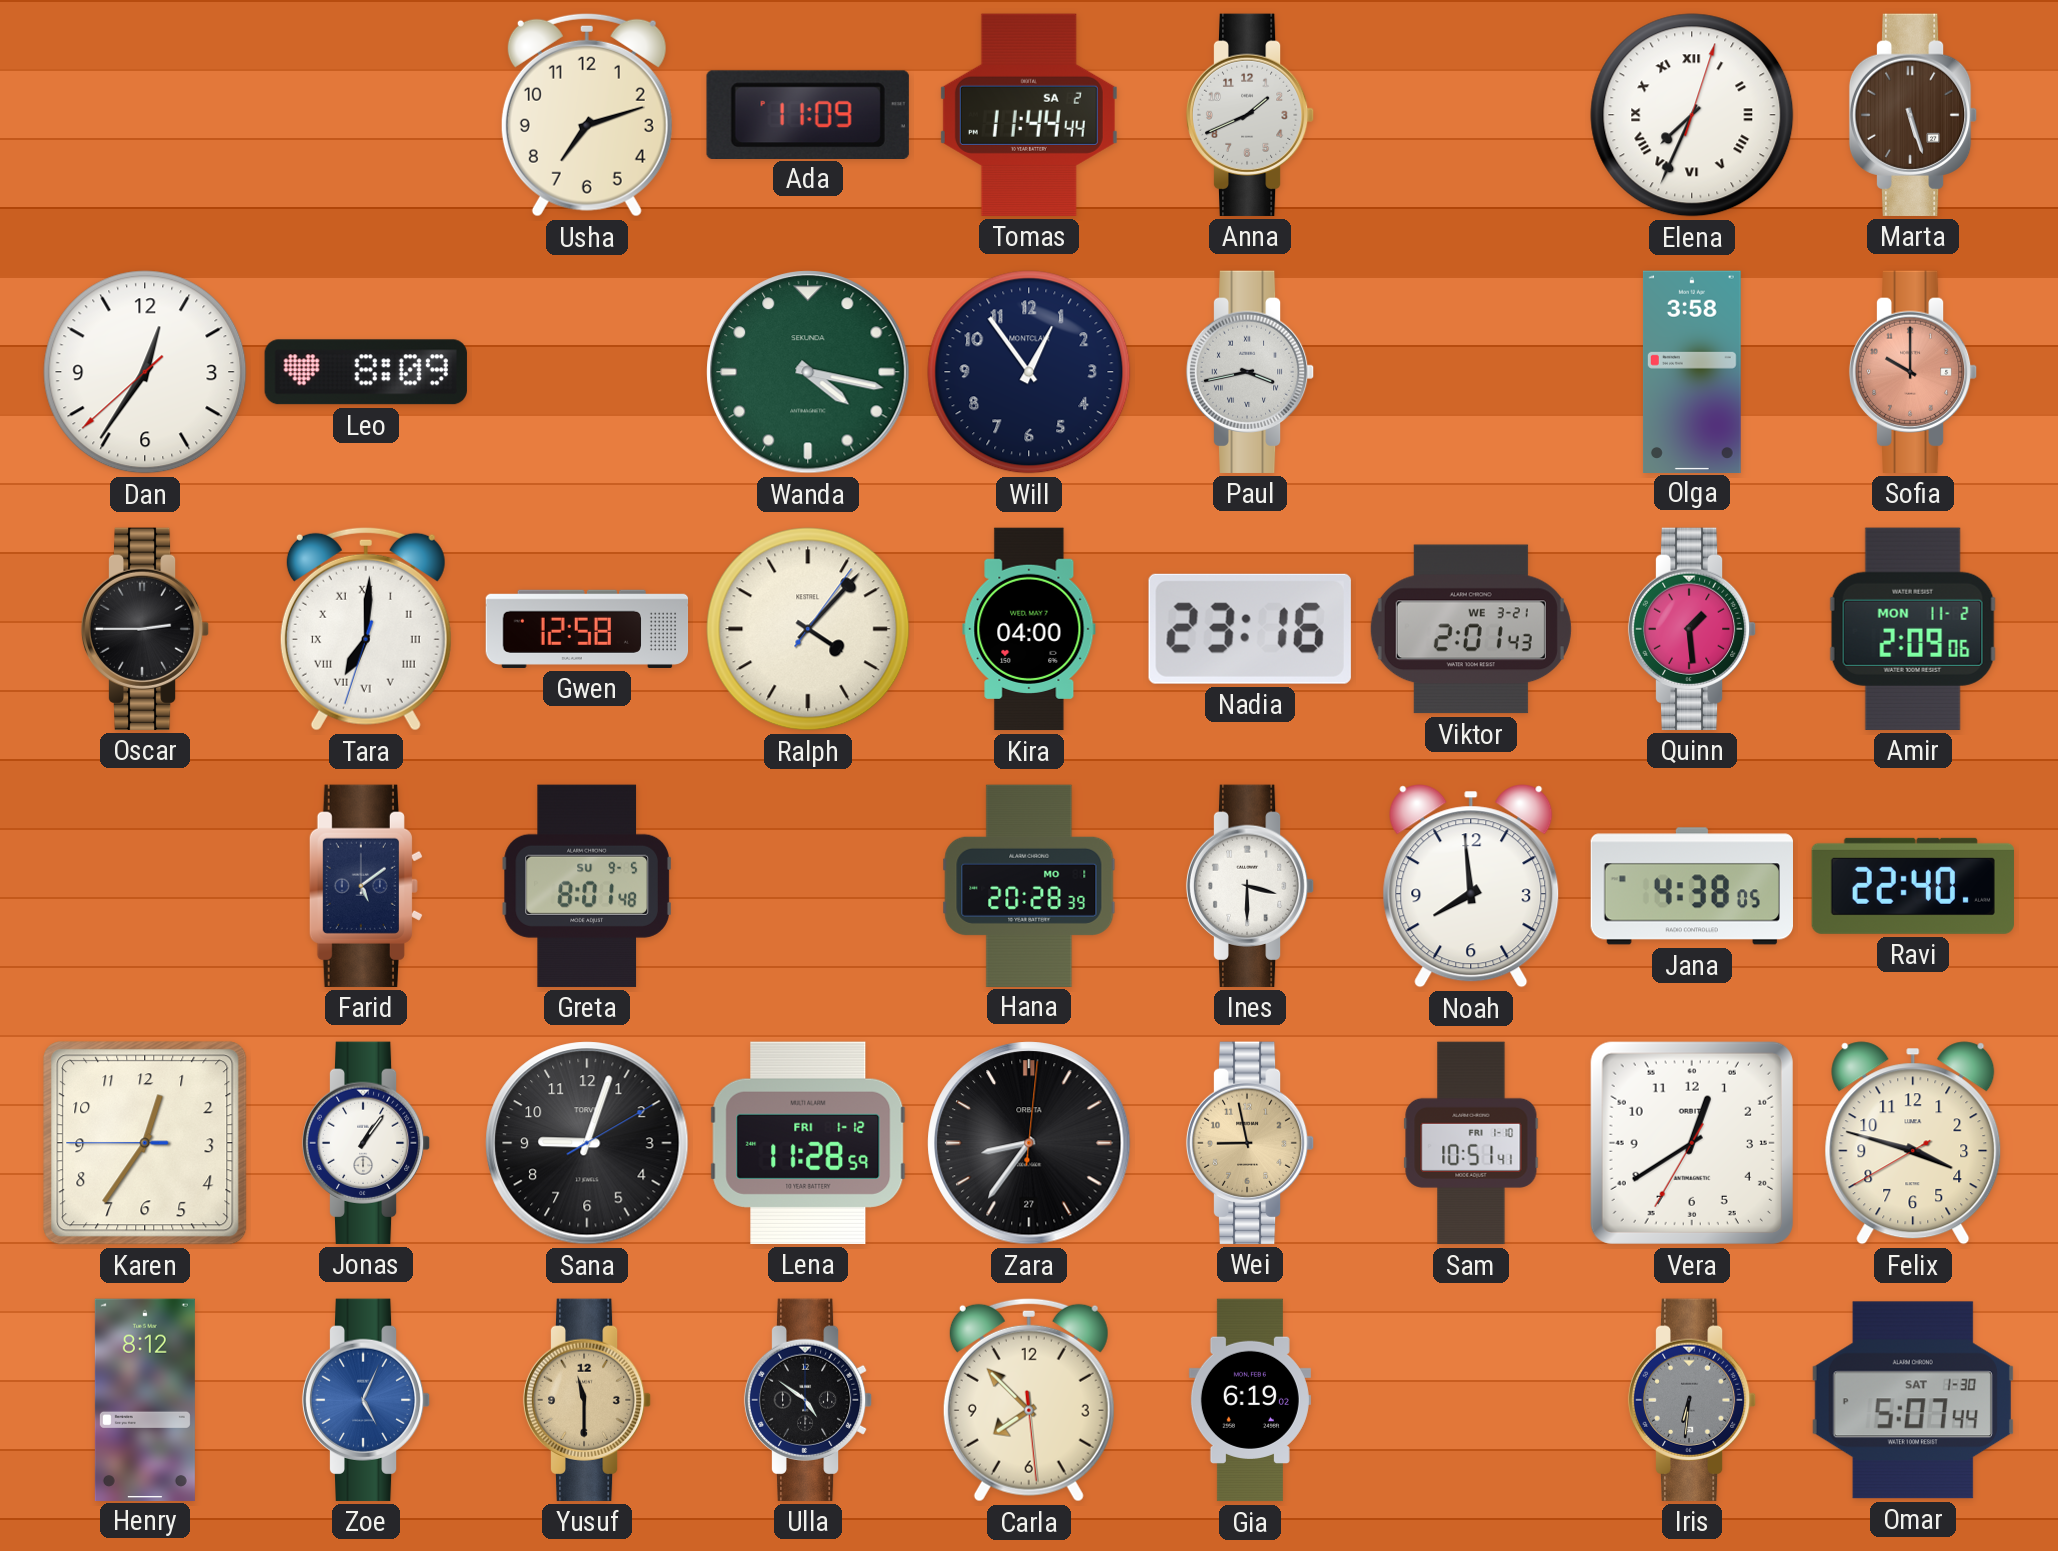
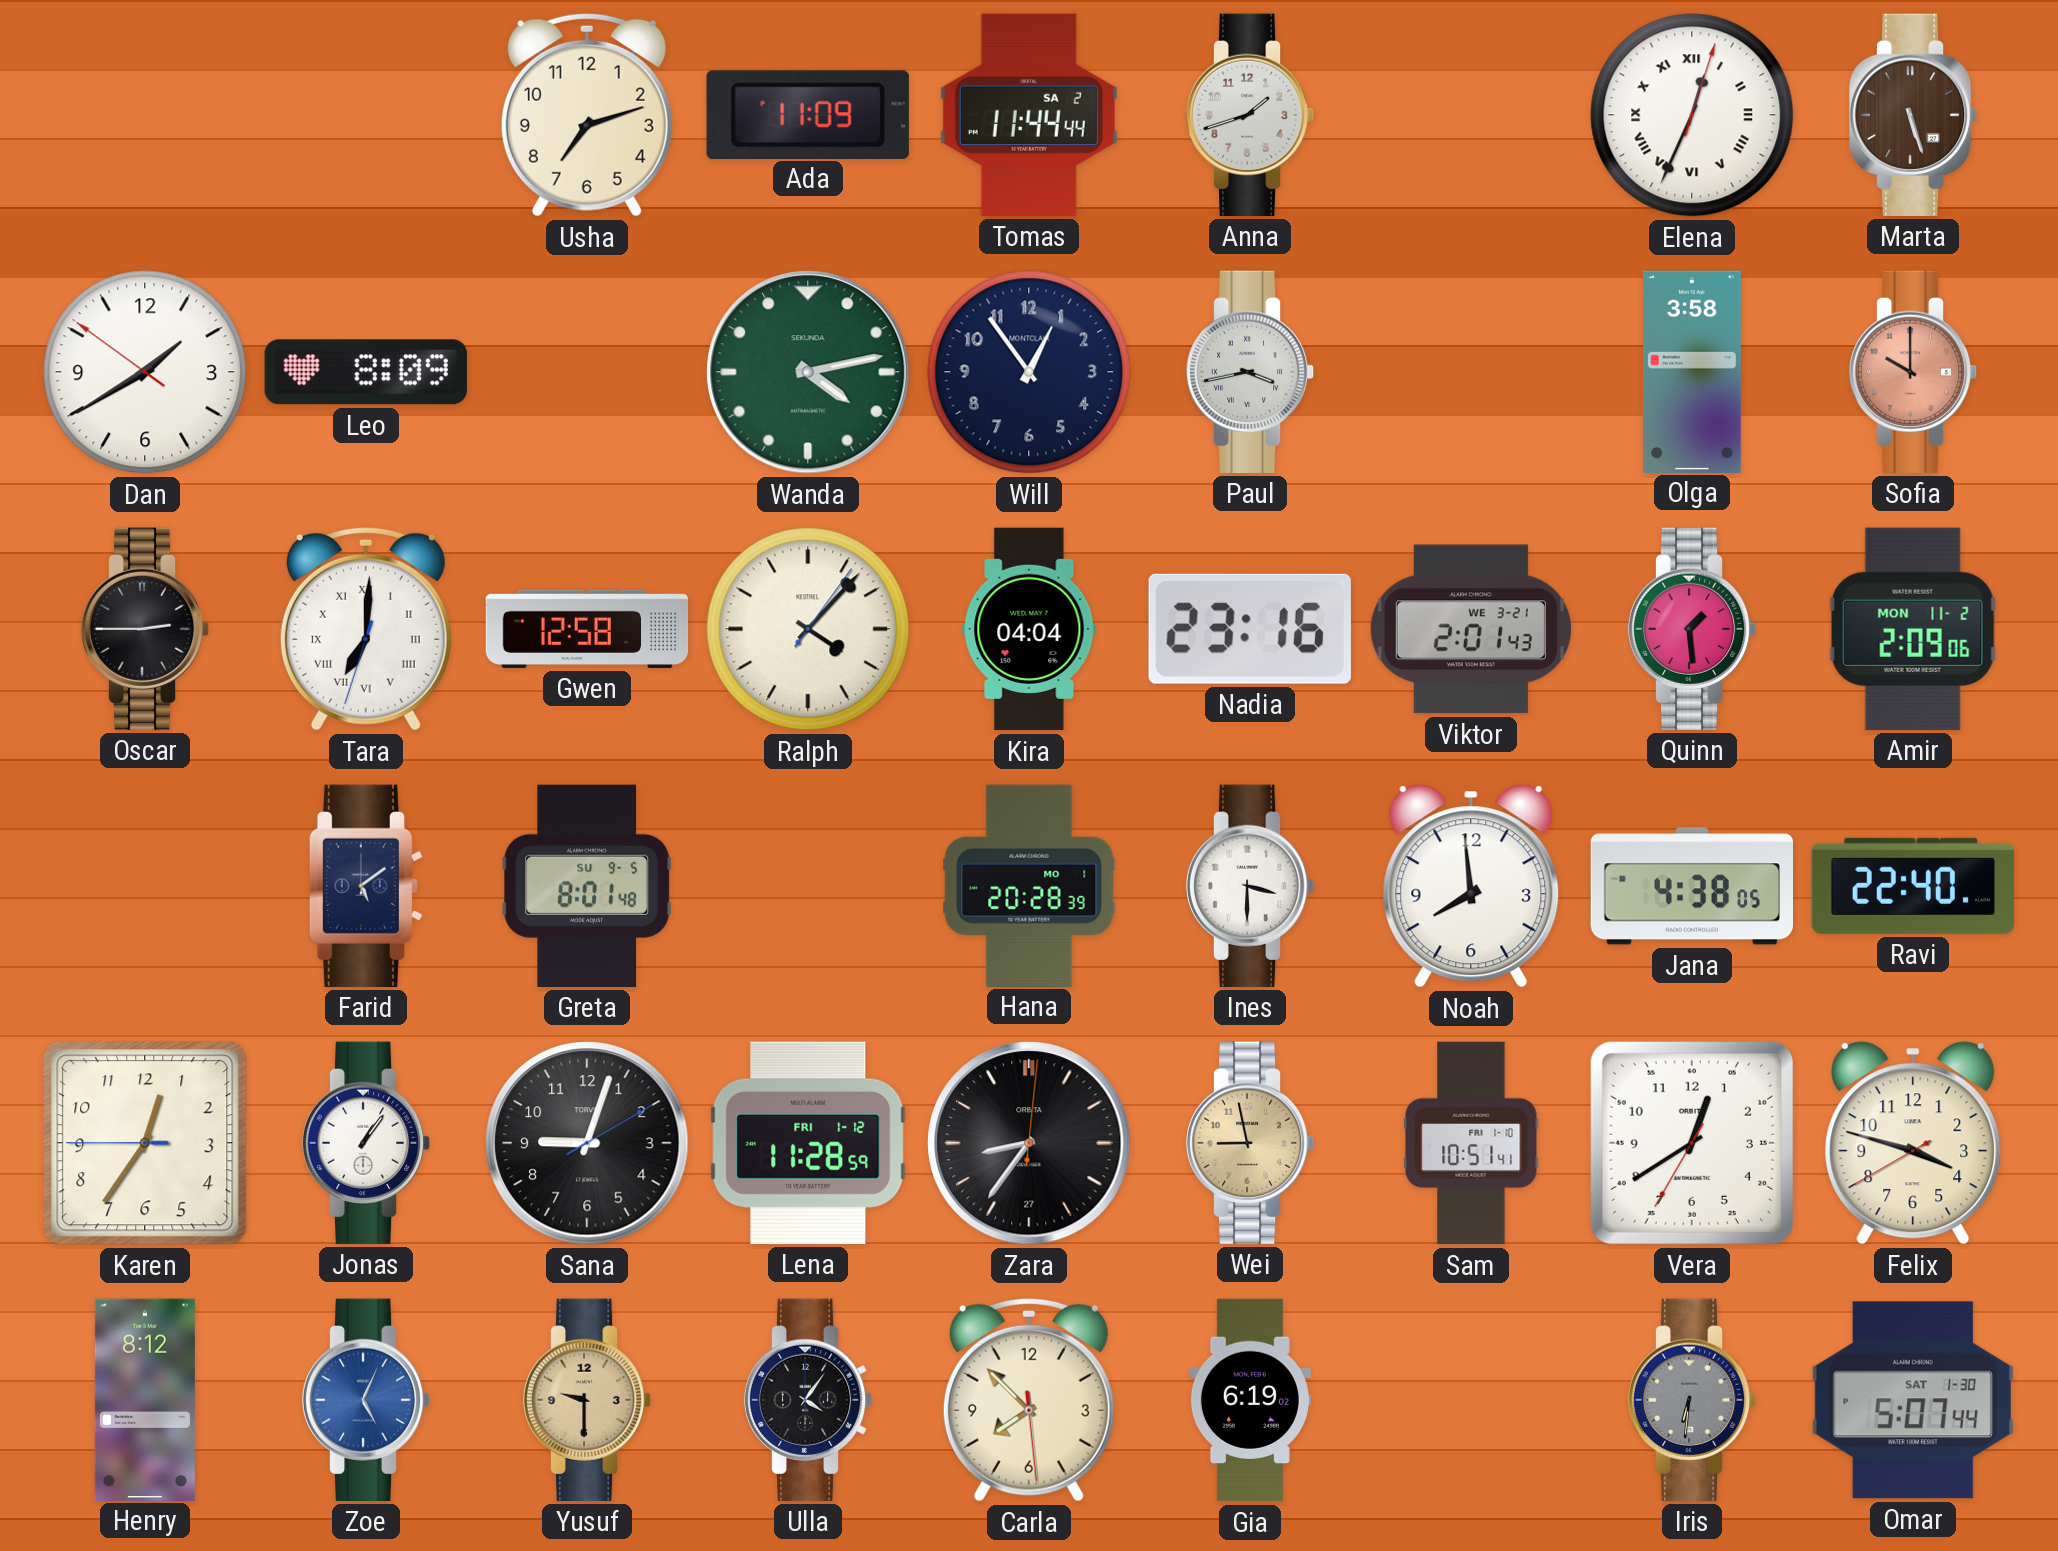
Anna: 1:41 -> 1:42
Elena: 7:34 -> 12:34
Dan: 12:35 -> 1:39
Wanda: 4:17 -> 4:13
Kira: 04:00 -> 04:04
Yusuf: 11:30 -> 9:30
Ulla: 4:51 -> 4:06
